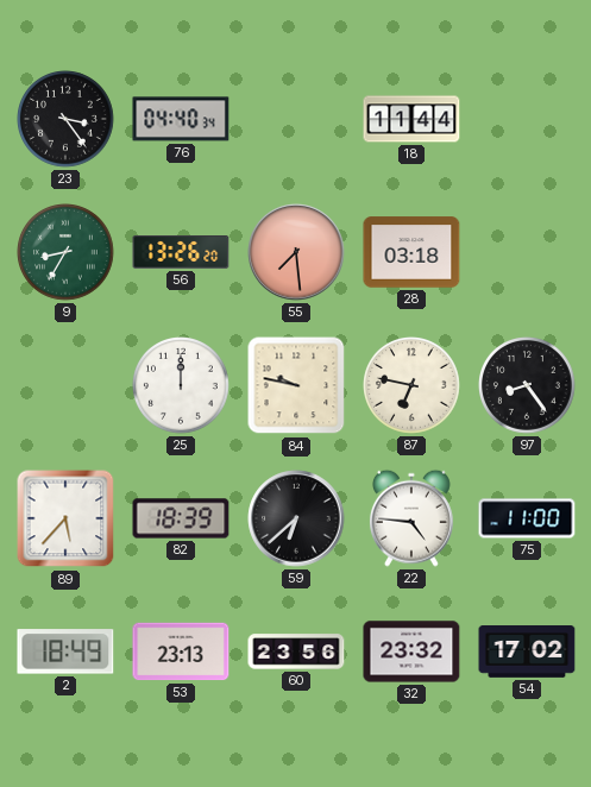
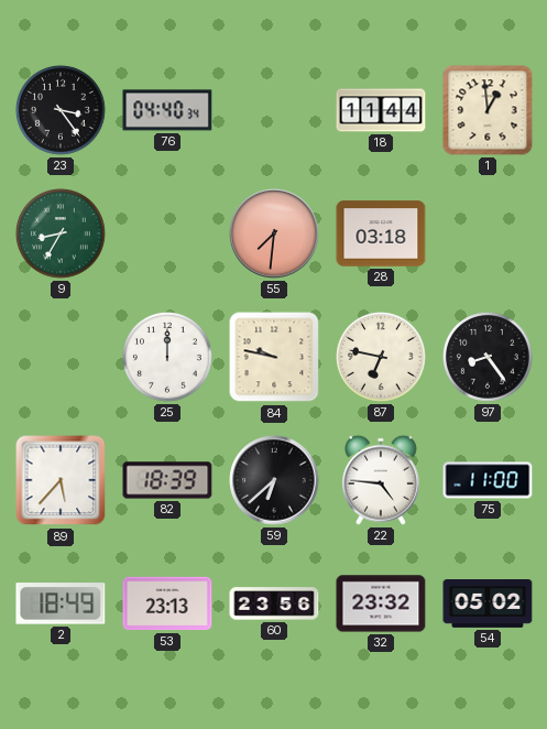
1: none -> 12:59
56: 13:26 -> none
55: 7:29 -> 7:31
54: 17:02 -> 05:02
